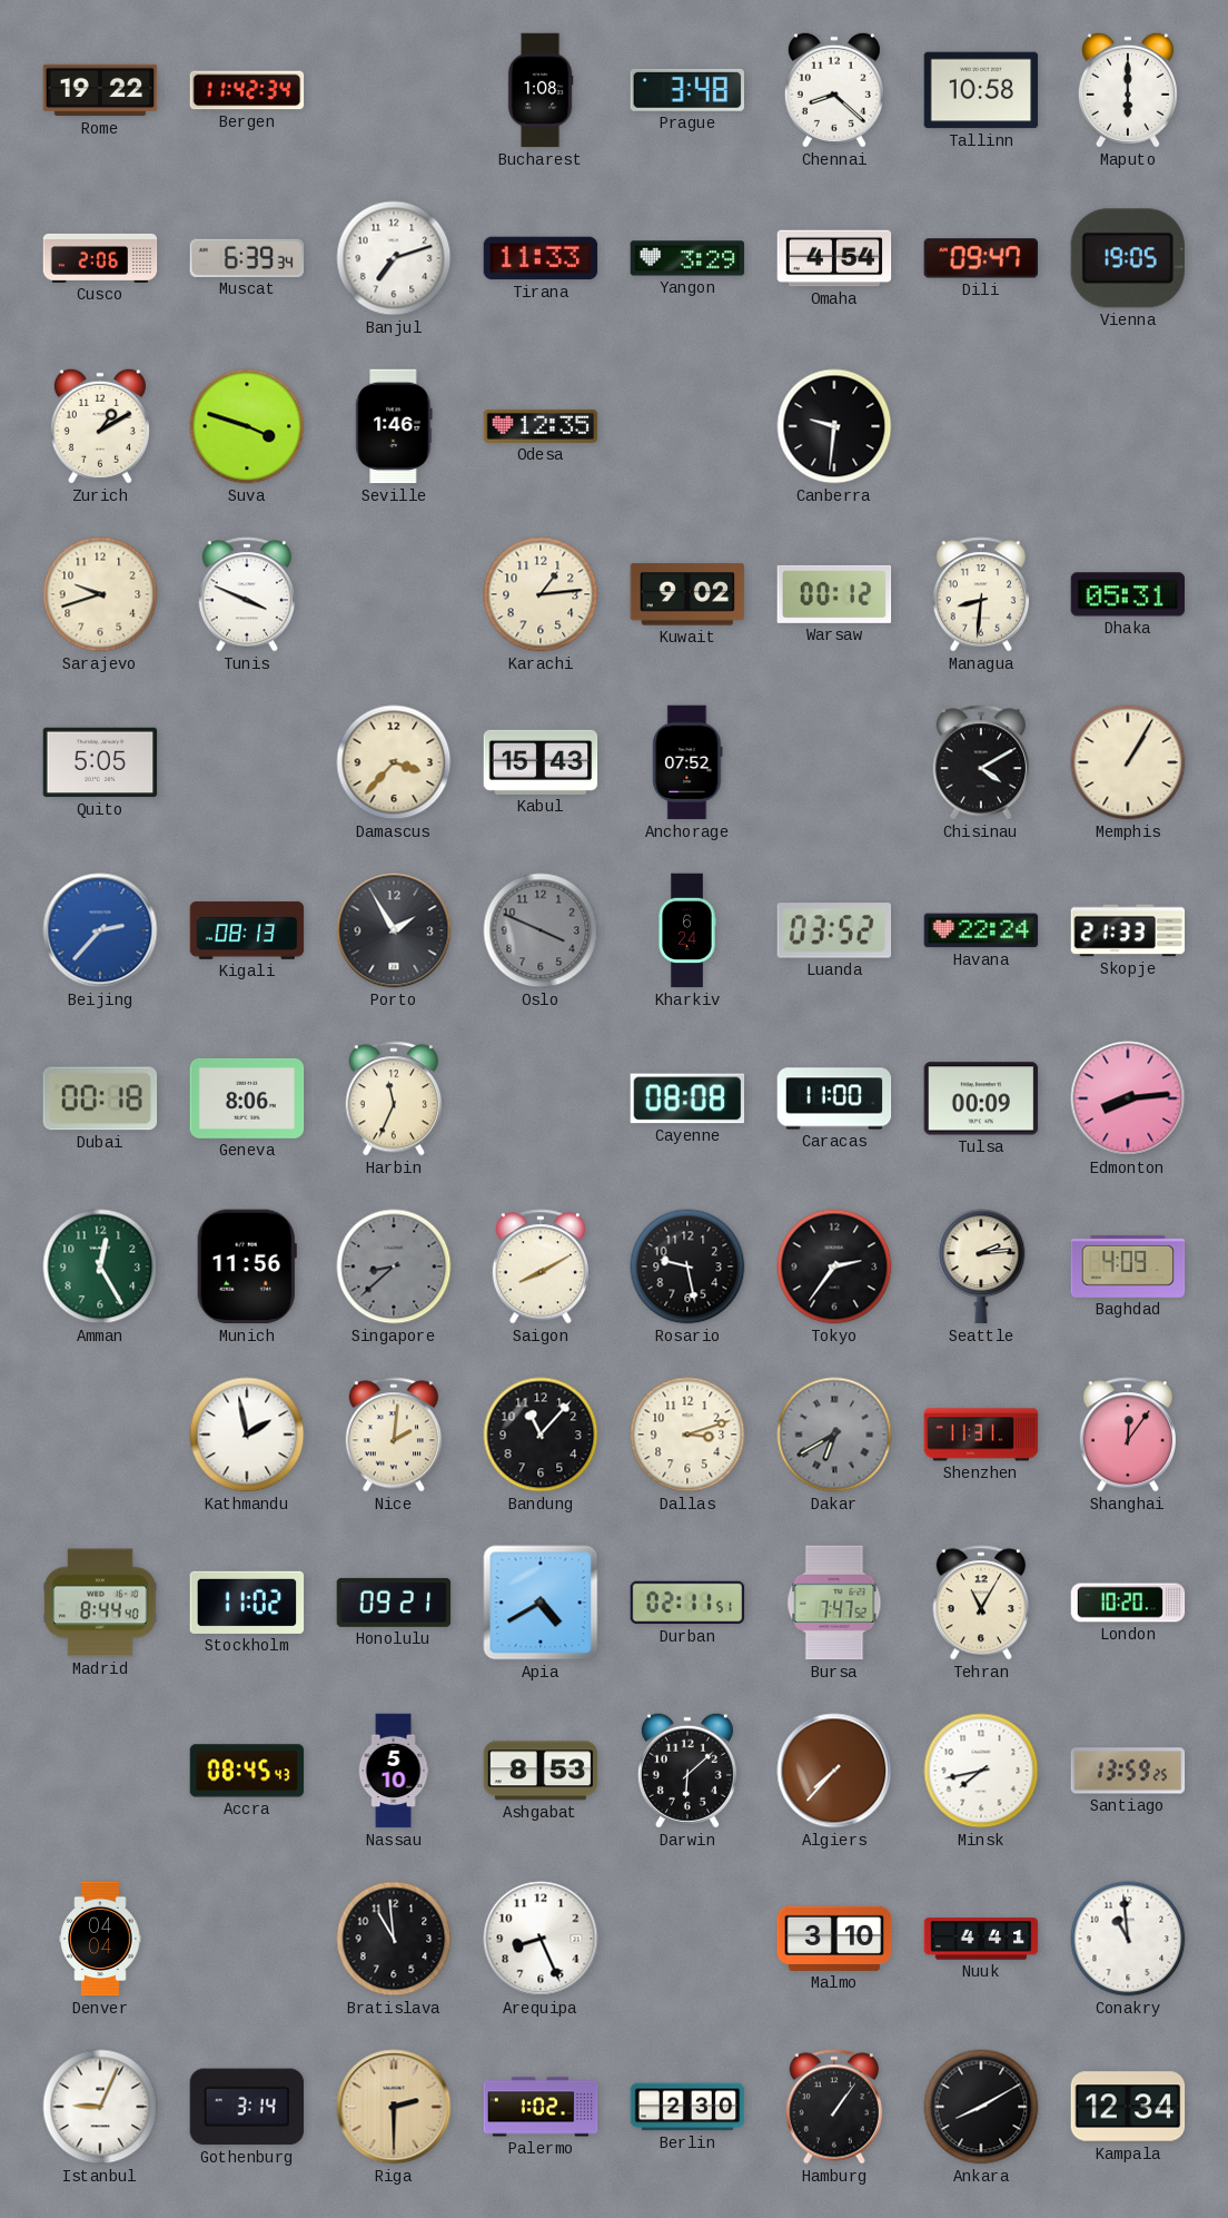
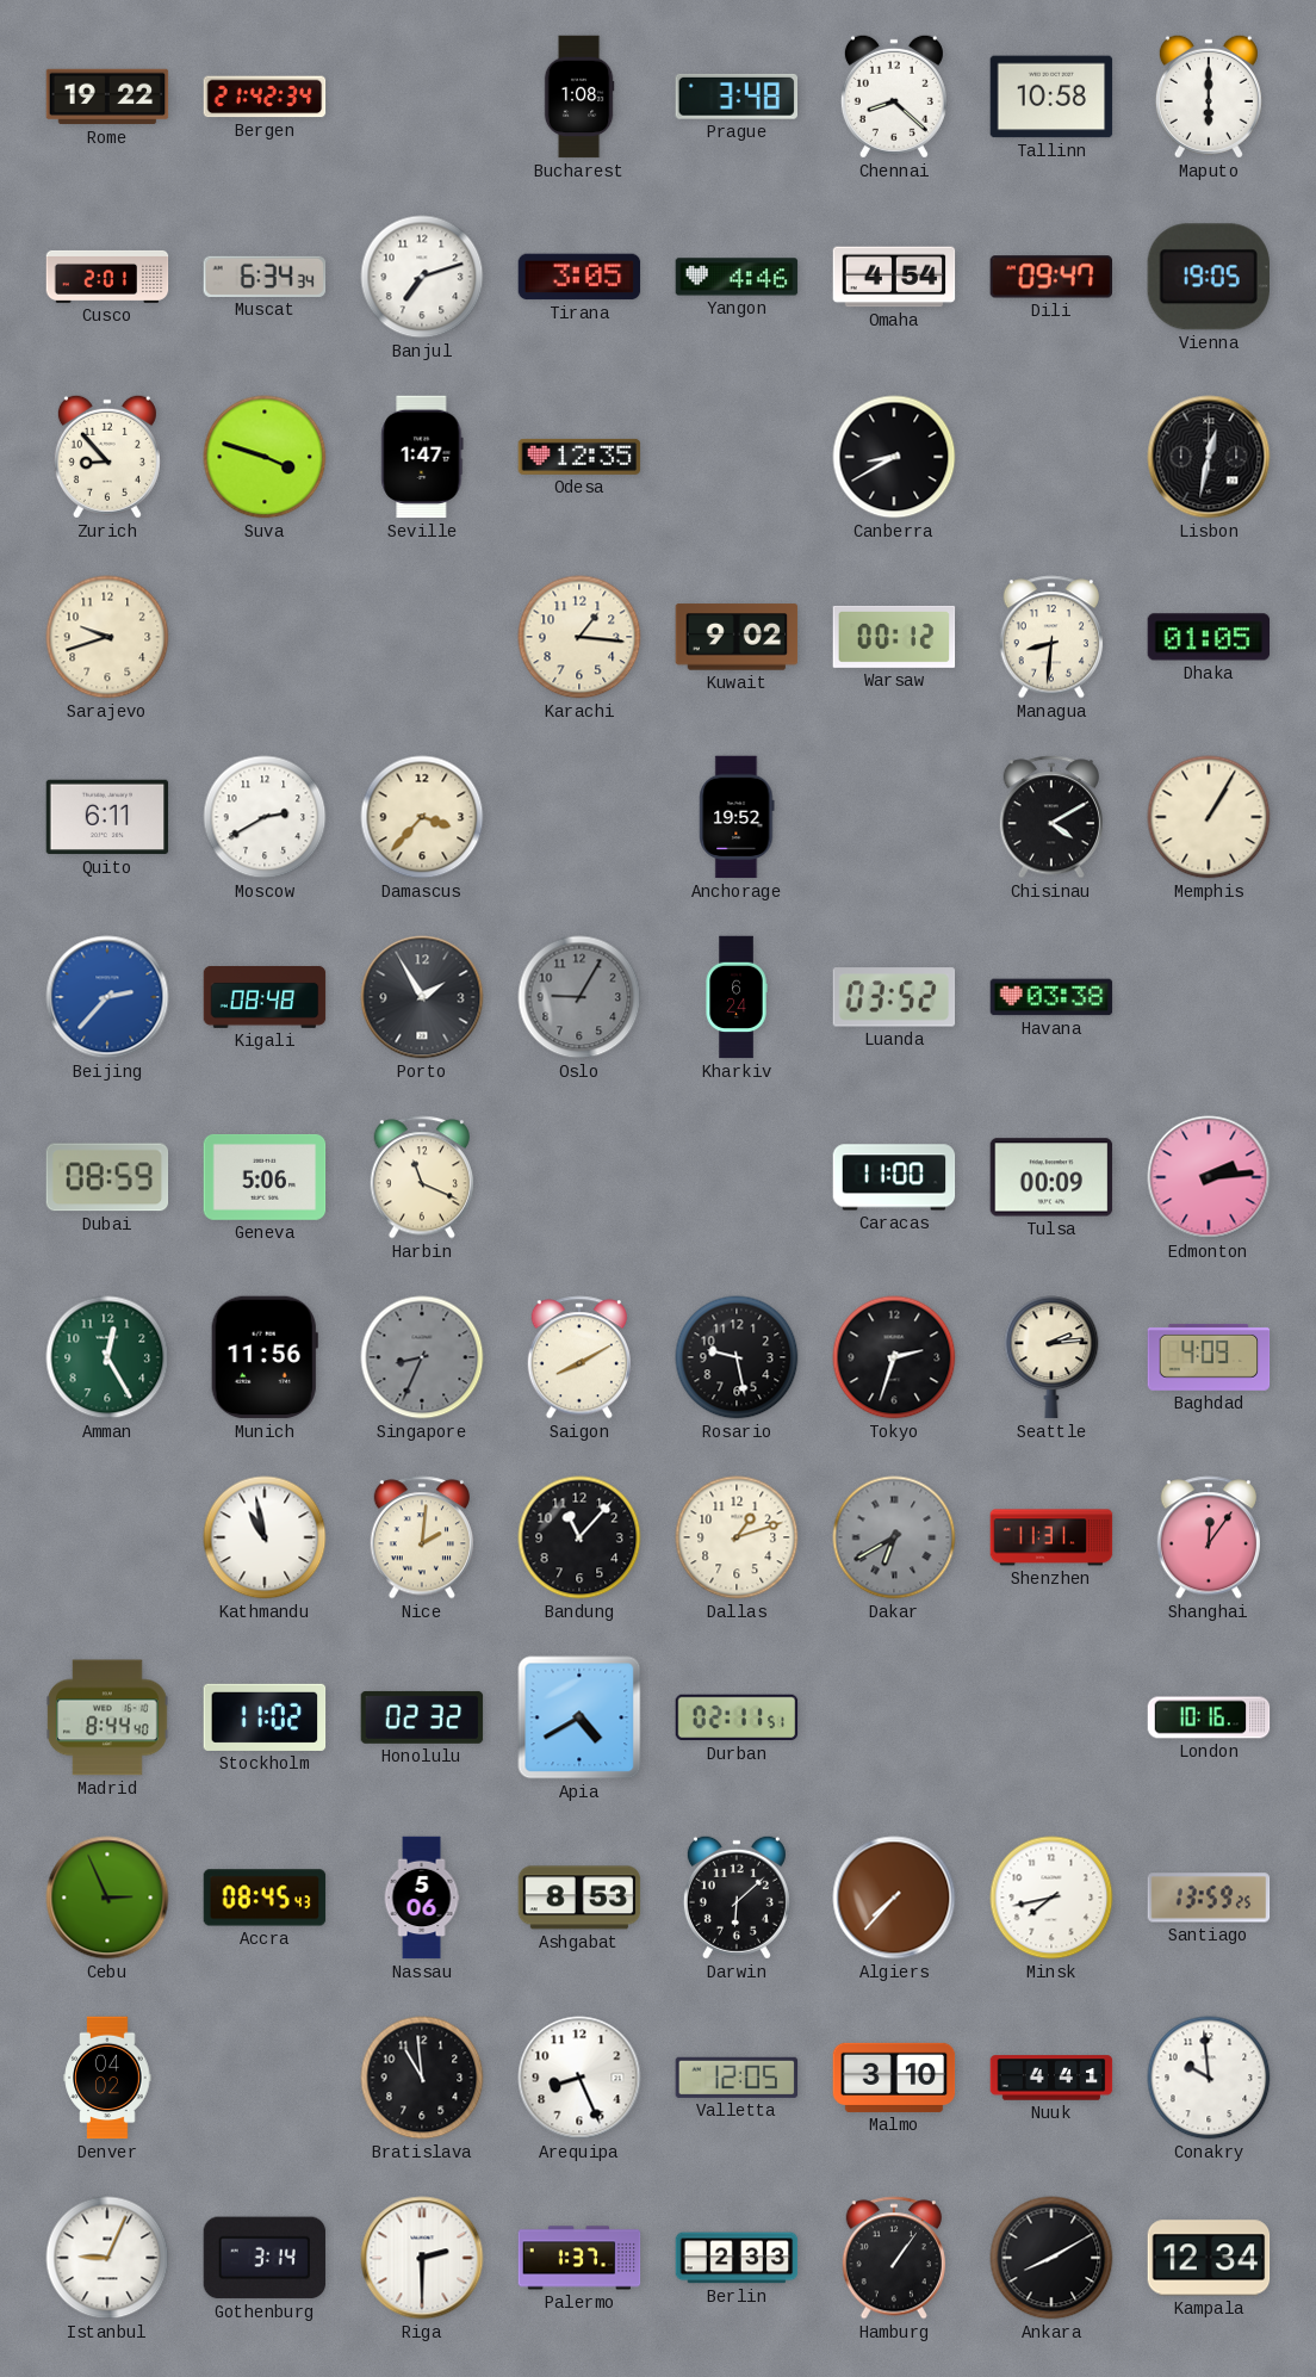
Bergen: 11:42 -> 21:42
Cusco: 2:06 -> 2:01
Muscat: 6:39 -> 6:34
Tirana: 11:33 -> 3:05
Yangon: 3:29 -> 4:46
Zurich: 1:10 -> 8:53
Seville: 1:46 -> 1:47
Canberra: 9:31 -> 8:40
Lisbon: none -> 12:32
Tunis: 3:49 -> none
Karachi: 1:14 -> 1:16
Dhaka: 05:31 -> 01:05
Quito: 5:05 -> 6:11
Moscow: none -> 2:40
Kabul: 15:43 -> none
Anchorage: 07:52 -> 19:52
Kigali: 08:13 -> 08:48
Oslo: 3:49 -> 9:05
Havana: 22:24 -> 03:38
Skopje: 21:33 -> none
Dubai: 00:18 -> 08:59
Geneva: 8:06 -> 5:06
Harbin: 11:34 -> 11:19
Cayenne: 08:08 -> none
Edmonton: 8:14 -> 2:14
Singapore: 8:38 -> 8:34
Tokyo: 2:36 -> 2:33
Kathmandu: 1:58 -> 10:58
Dallas: 3:12 -> 1:12
Honolulu: 09:21 -> 02:32
Bursa: 7:47 -> none
Tehran: 11:05 -> none
London: 10:20 -> 10:16
Cebu: none -> 2:56
Nassau: 5:10 -> 5:06
Denver: 04:04 -> 04:02
Valletta: none -> 12:05
Conakry: 10:59 -> 9:59
Riga dial: champagne -> white
Palermo: 1:02 -> 1:37
Berlin: 2:30 -> 2:33
